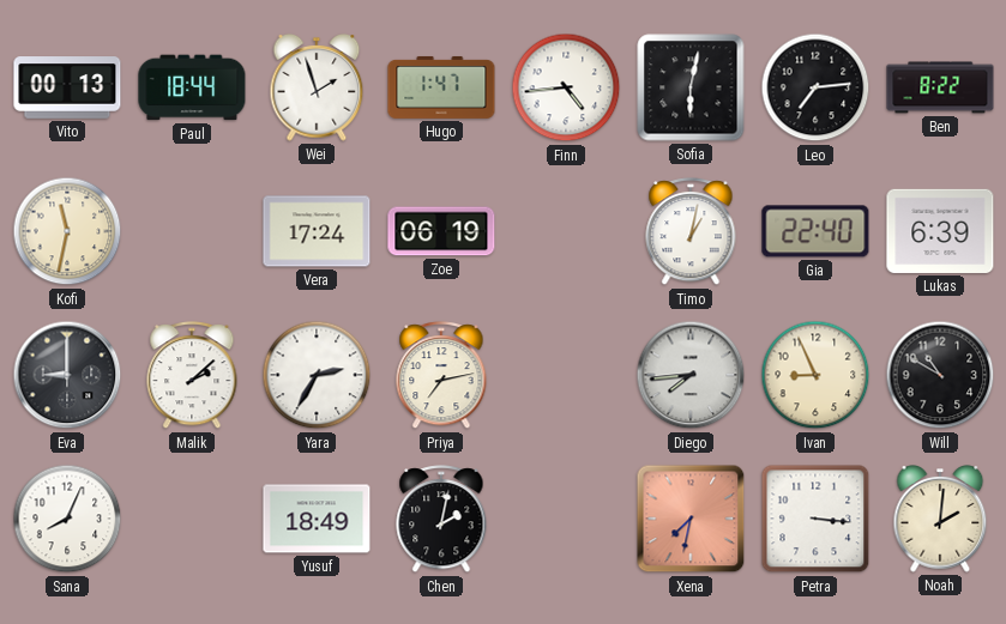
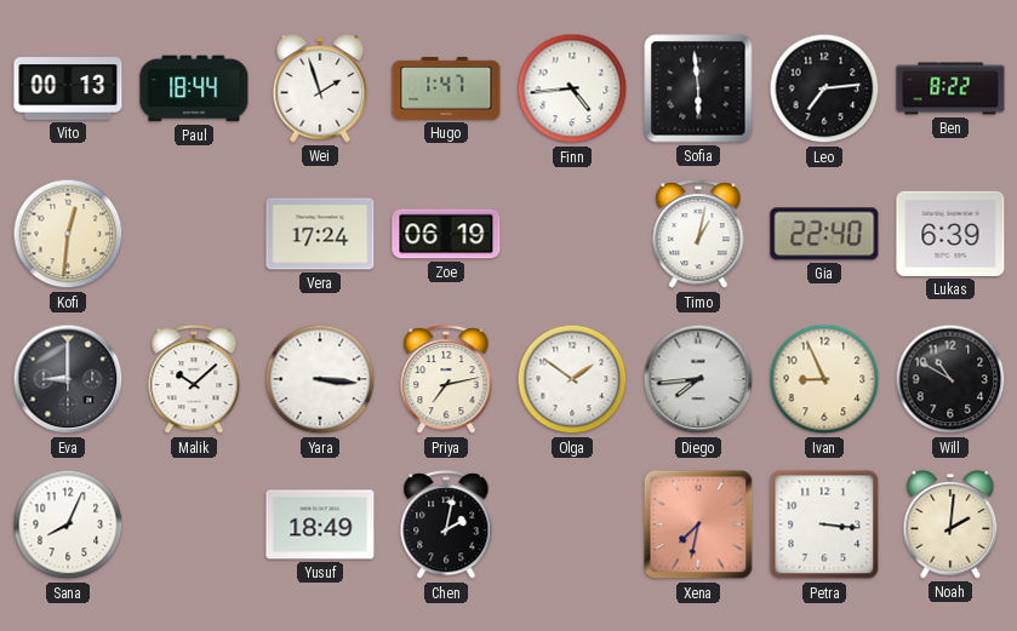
Sofia: 6:02 -> 5:59
Kofi: 11:32 -> 12:31
Malik: 2:08 -> 10:08
Yara: 2:35 -> 3:16
Olga: none -> 1:51
